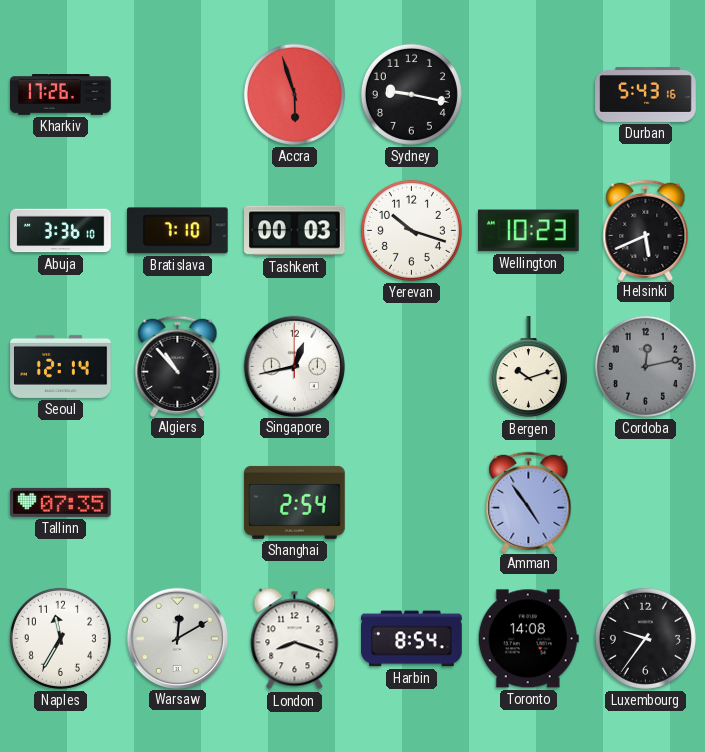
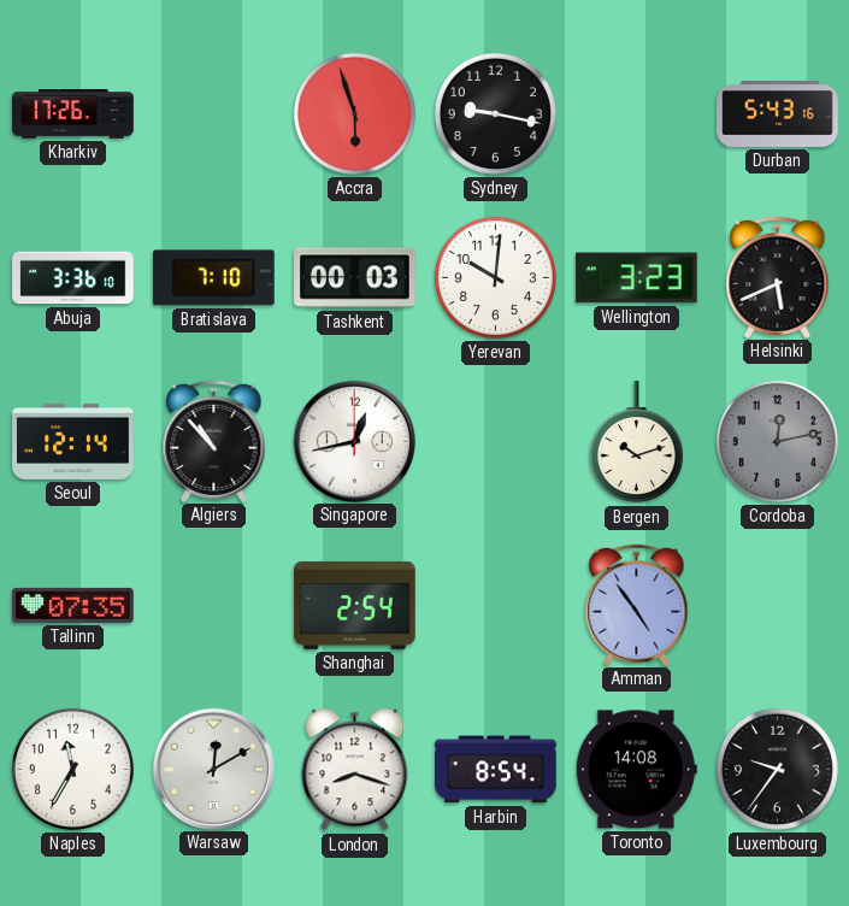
Yerevan: 10:18 -> 10:01
Wellington: 10:23 -> 3:23
